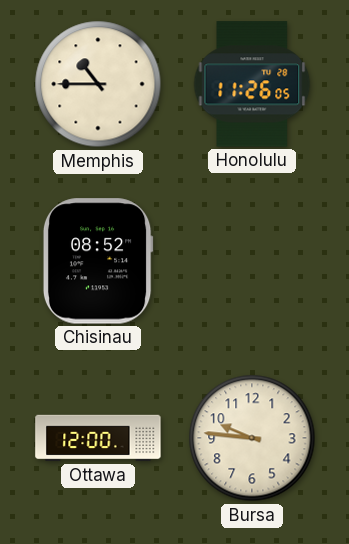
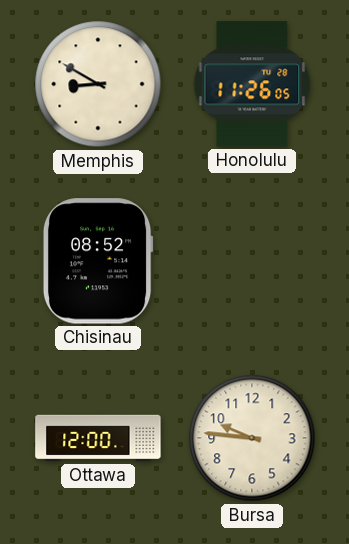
Memphis: 10:45 -> 8:50
